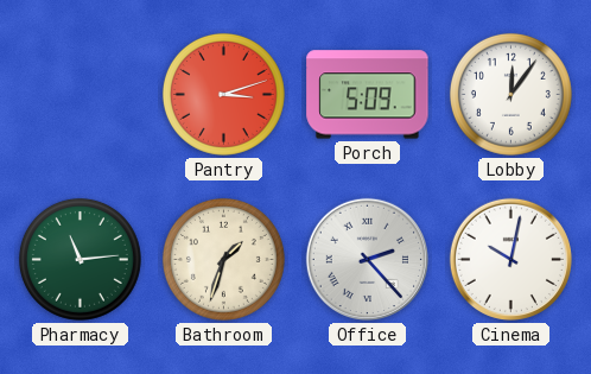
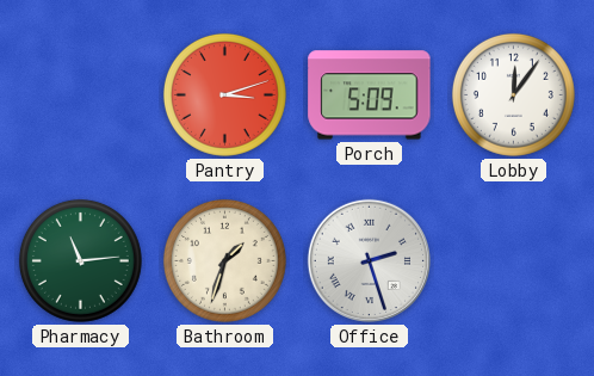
Office: 2:23 -> 2:27
Cinema: 10:02 -> none
